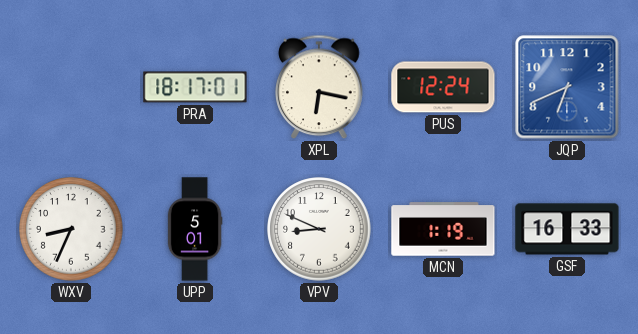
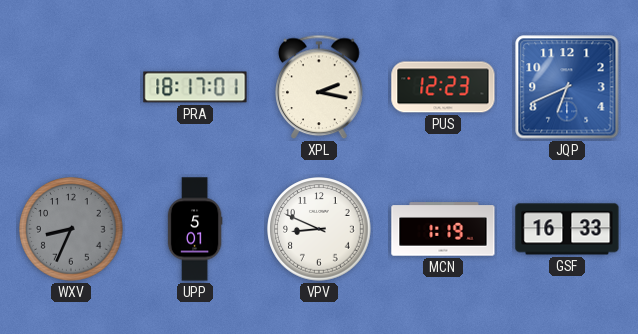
XPL: 6:17 -> 2:17
PUS: 12:24 -> 12:23
WXV dial: white -> grey
